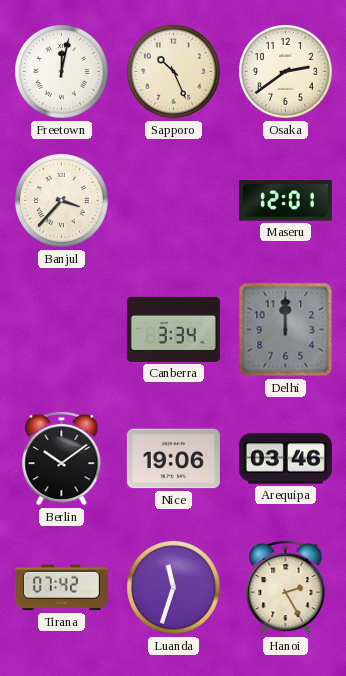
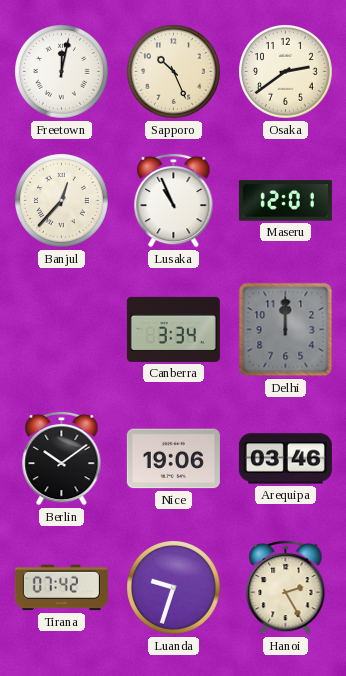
Banjul: 3:37 -> 12:37
Lusaka: none -> 10:56
Luanda: 11:33 -> 9:33
